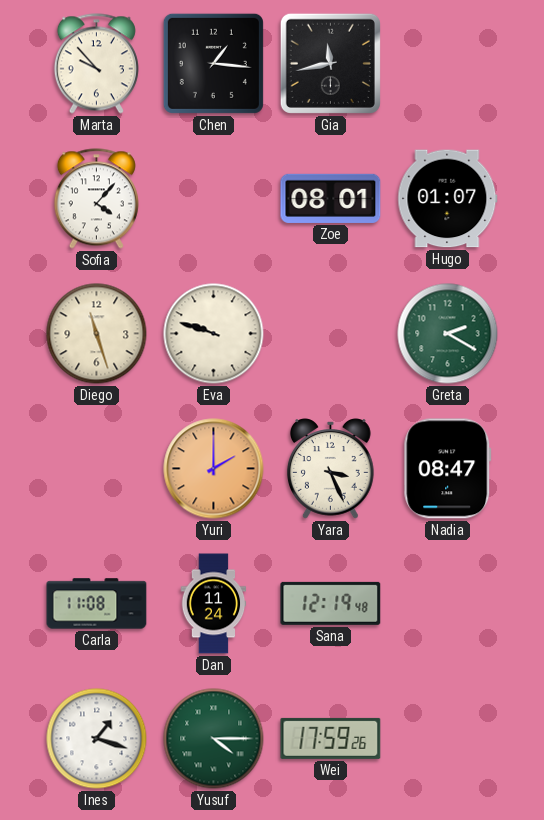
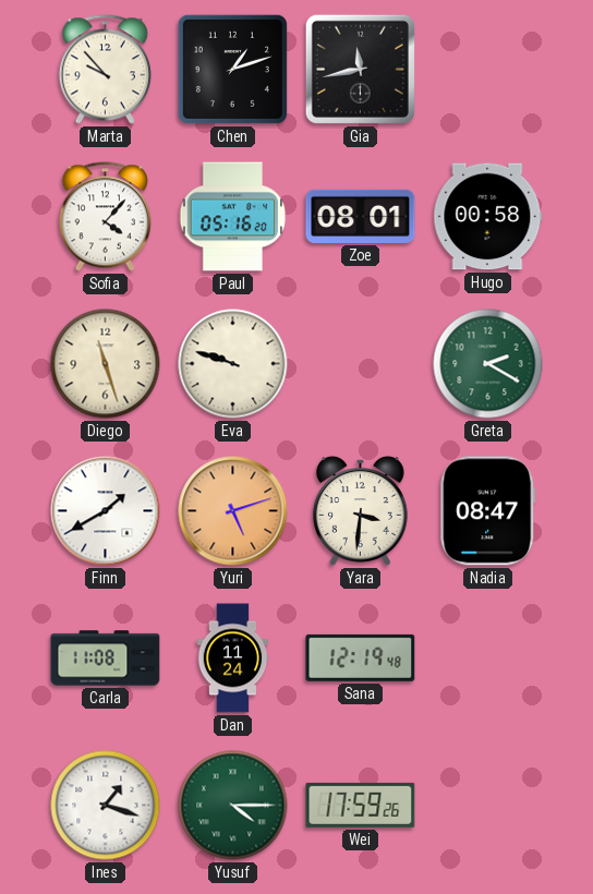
Chen: 1:16 -> 1:12
Paul: none -> 05:16
Hugo: 01:07 -> 00:58
Finn: none -> 1:40
Yuri: 2:00 -> 5:12
Yara: 3:26 -> 3:31
